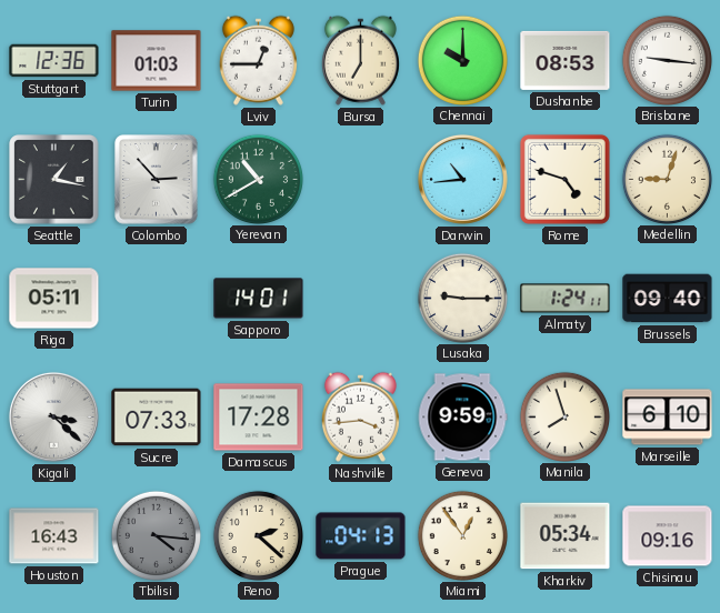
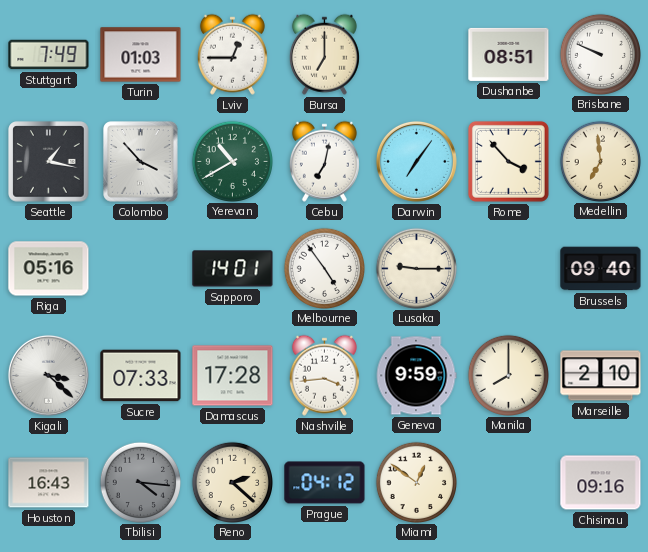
Stuttgart: 12:36 -> 7:49
Chennai: 10:00 -> none
Dushanbe: 08:53 -> 08:51
Brisbane: 9:16 -> 9:49
Colombo: 2:53 -> 3:53
Cebu: none -> 7:02
Darwin: 10:44 -> 7:06
Rome: 4:48 -> 3:53
Medellin: 9:03 -> 6:59
Riga: 05:11 -> 05:16
Melbourne: none -> 4:54
Almaty: 1:24 -> none
Manila: 7:57 -> 8:00
Marseille: 6:10 -> 2:10
Prague: 04:13 -> 04:12
Miami: 12:54 -> 12:51
Kharkiv: 05:34 -> none
